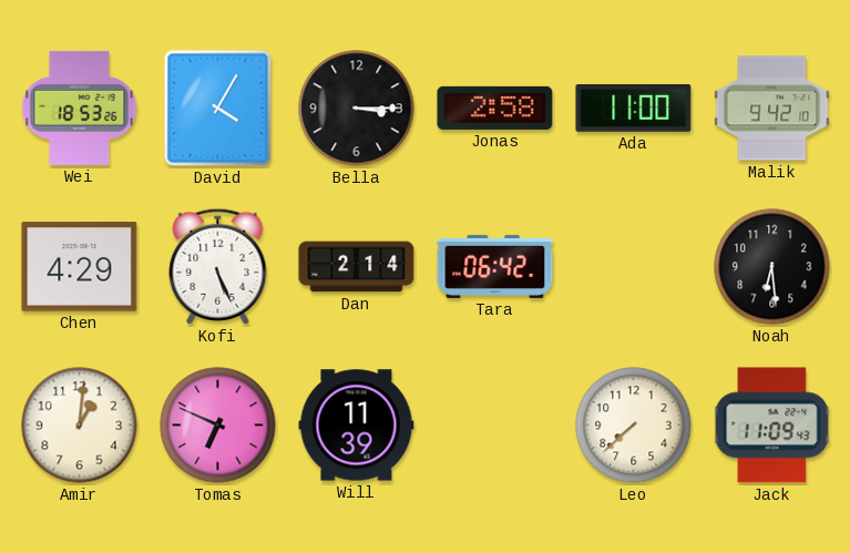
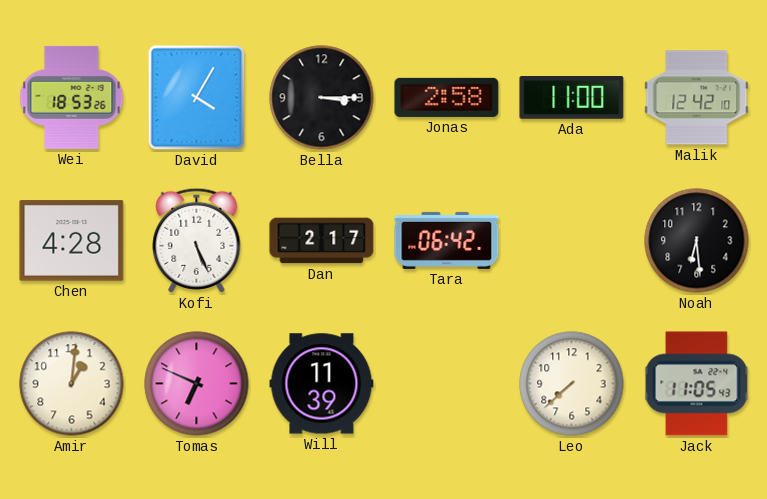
Malik: 9:42 -> 12:42
Chen: 4:29 -> 4:28
Dan: 2:14 -> 2:17
Jack: 11:09 -> 11:05
